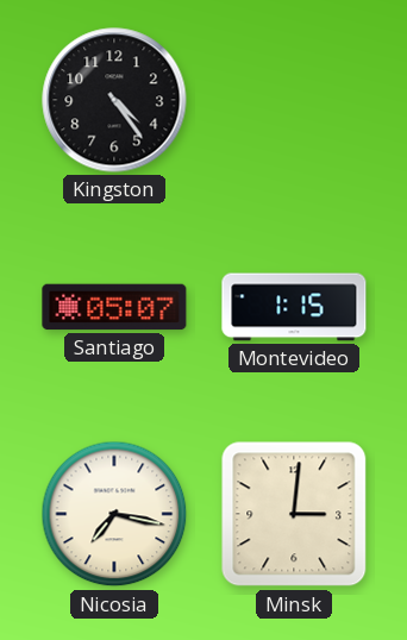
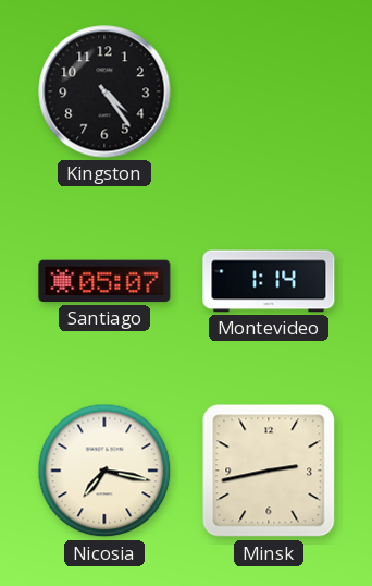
Montevideo: 1:15 -> 1:14
Minsk: 3:01 -> 2:43
